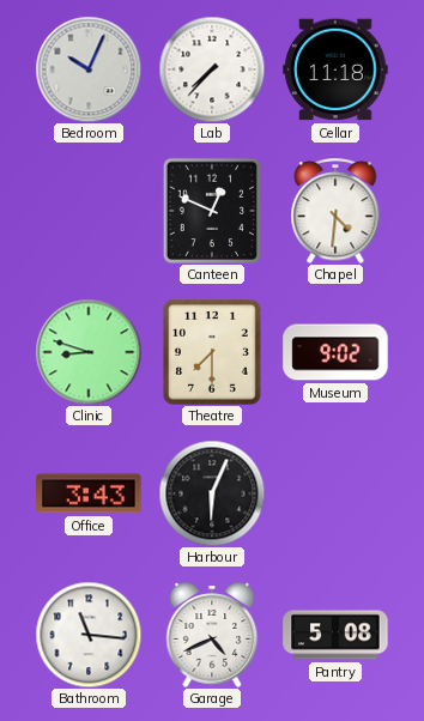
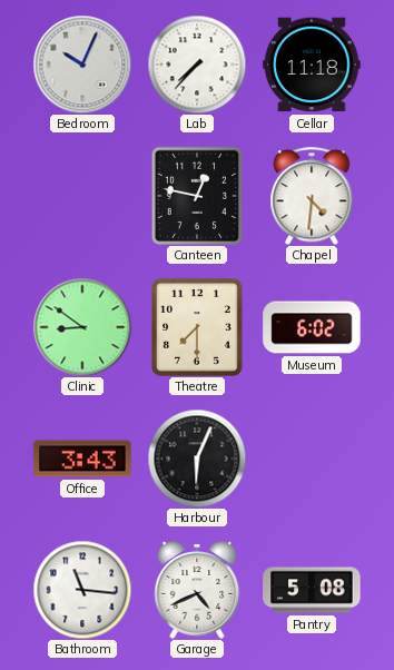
Canteen: 12:49 -> 12:47
Clinic: 8:48 -> 8:51
Museum: 9:02 -> 6:02
